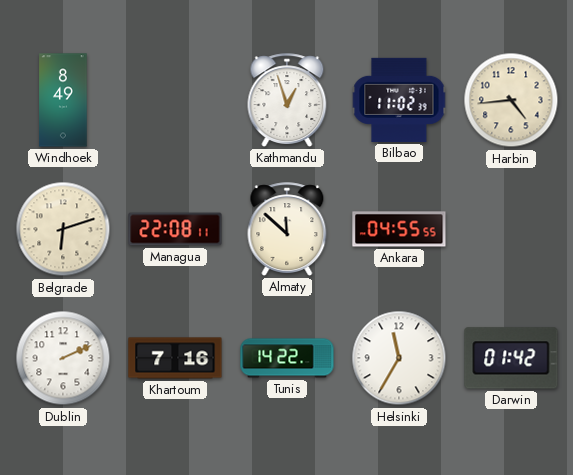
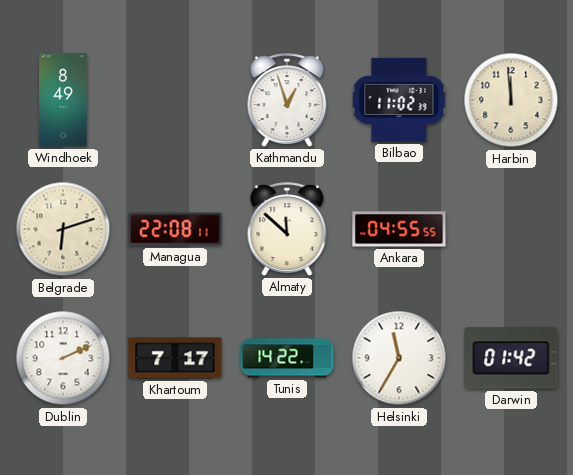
Harbin: 4:44 -> 11:59
Khartoum: 7:16 -> 7:17
